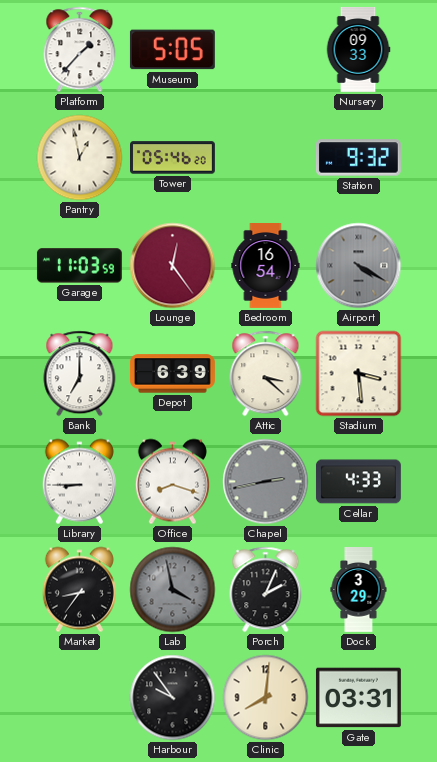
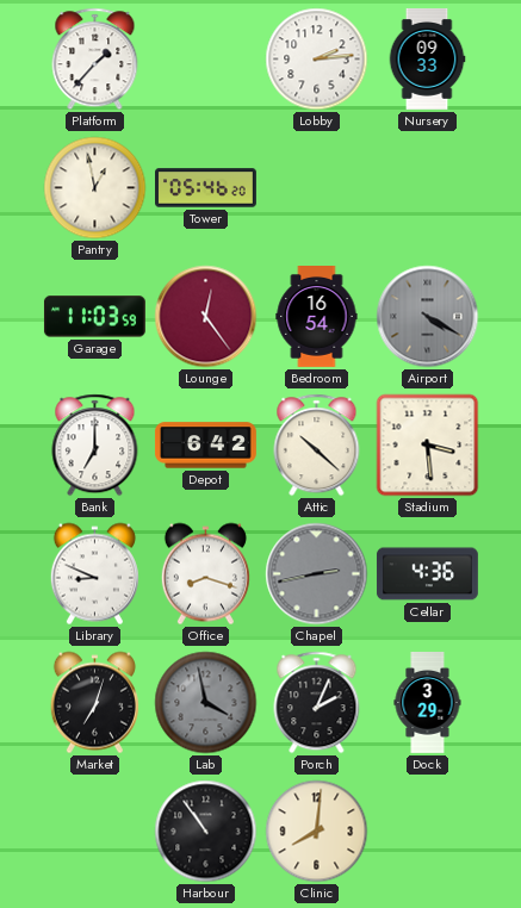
Museum: 5:05 -> none
Lobby: none -> 2:14
Station: 9:32 -> none
Depot: 6:39 -> 6:42
Attic: 3:22 -> 10:22
Library: 8:45 -> 8:49
Cellar: 4:33 -> 4:36
Market: 8:36 -> 7:03
Harbour: 9:54 -> 10:54
Gate: 03:31 -> none
